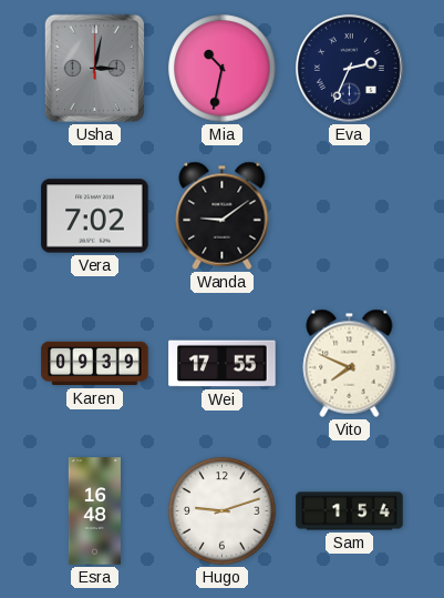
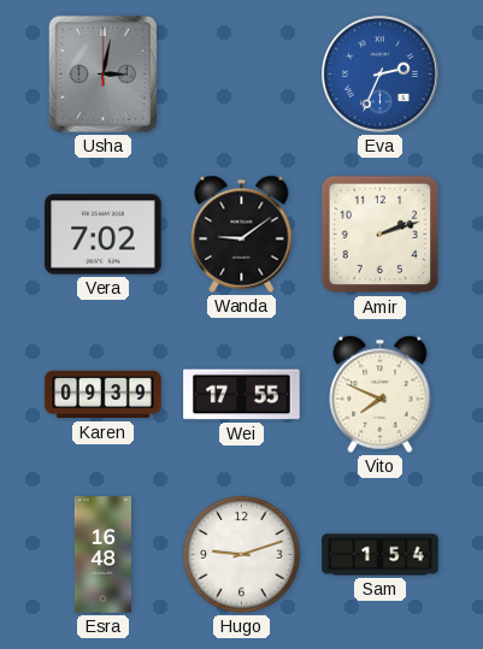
Mia: 10:32 -> none
Eva dial: navy -> blue
Amir: none -> 2:12
